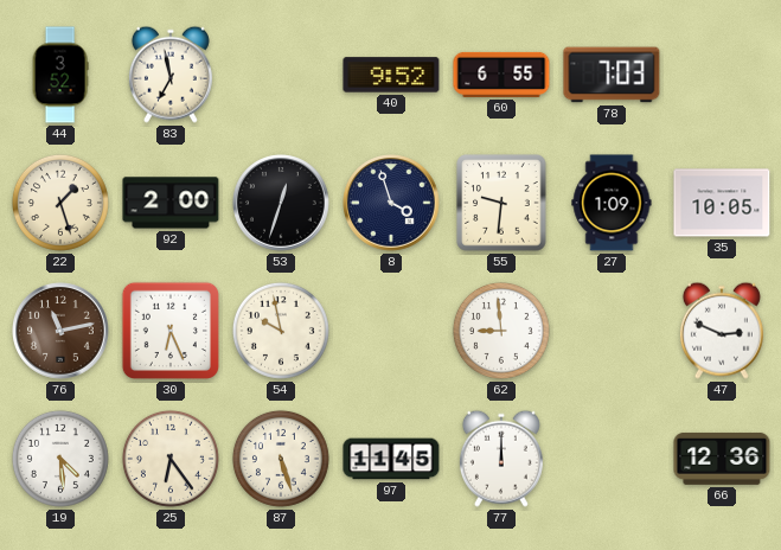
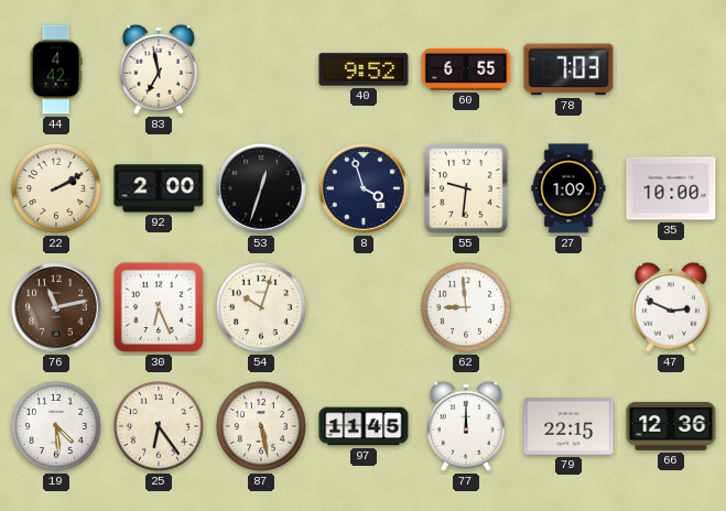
44: 3:52 -> 4:42
22: 1:27 -> 2:10
35: 10:05 -> 10:00
54: 9:58 -> 10:03
87: 5:27 -> 5:28
79: none -> 22:15
